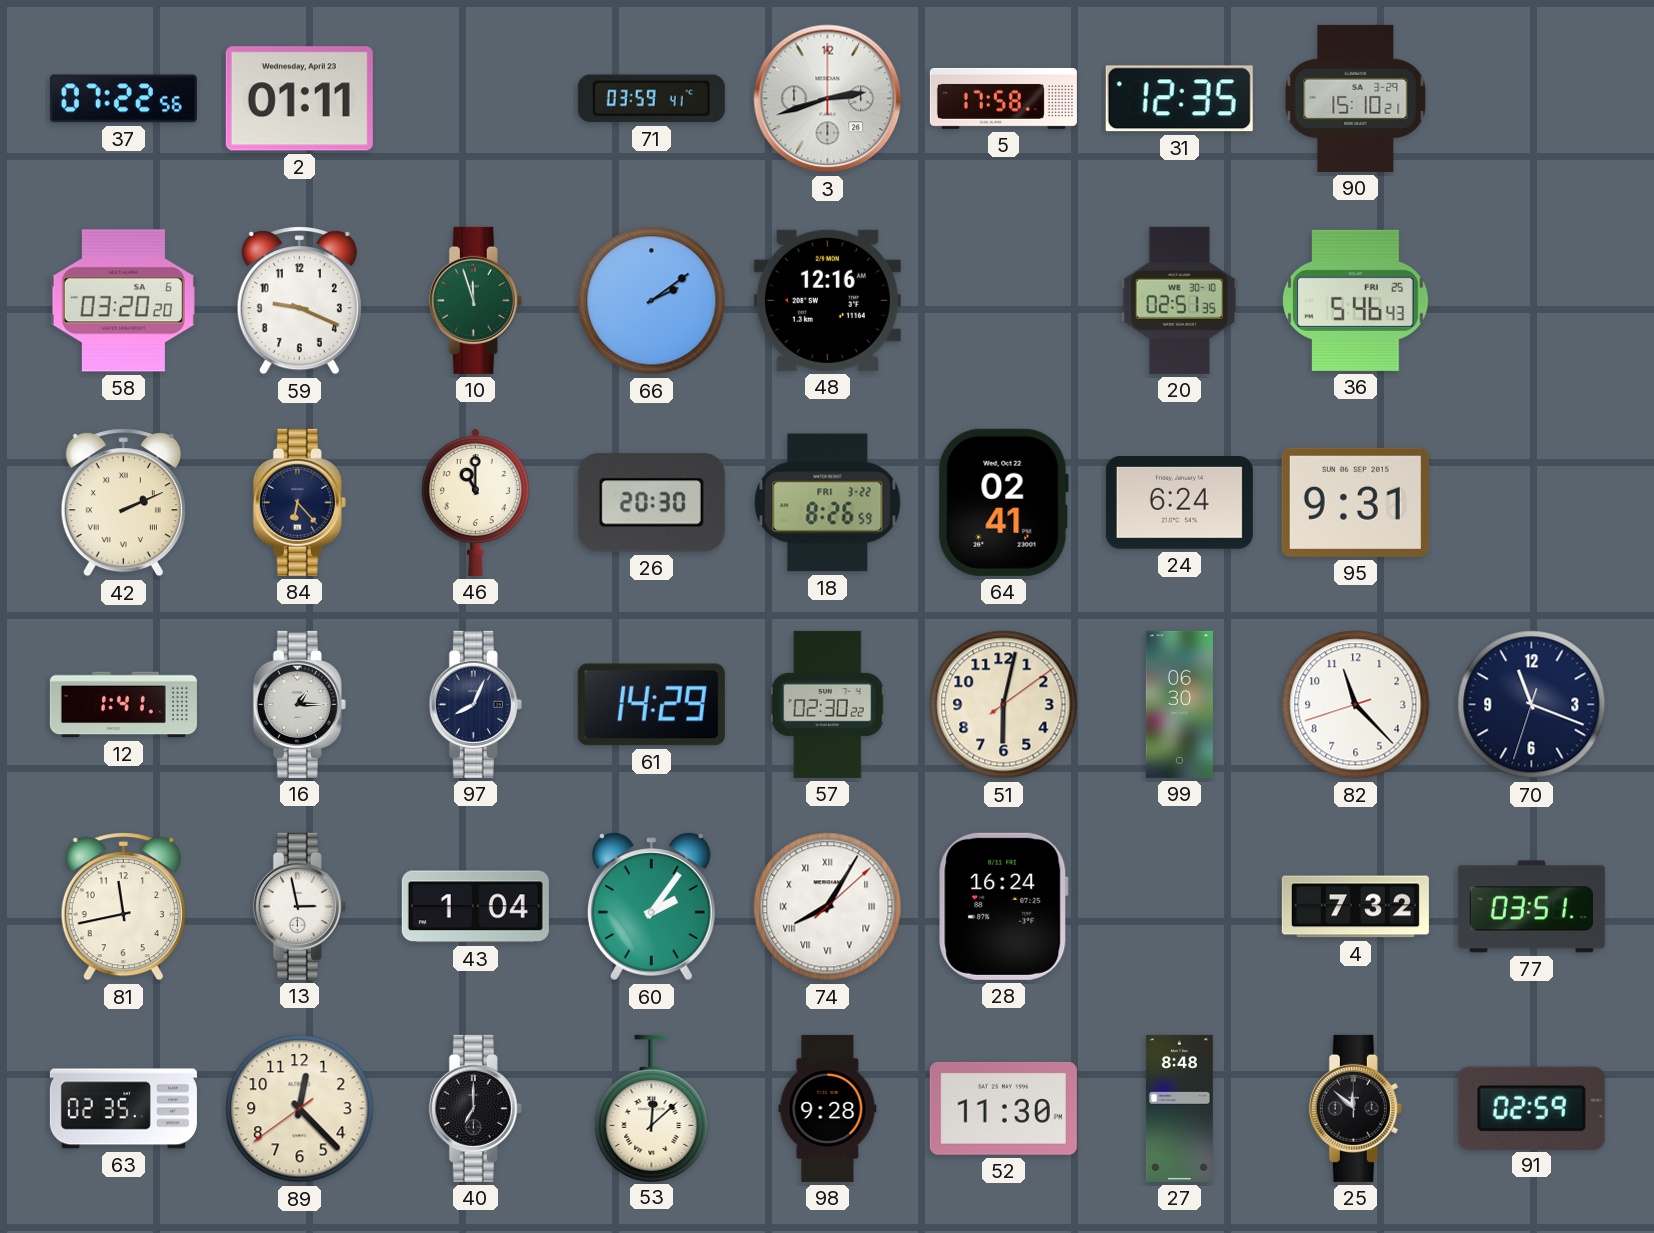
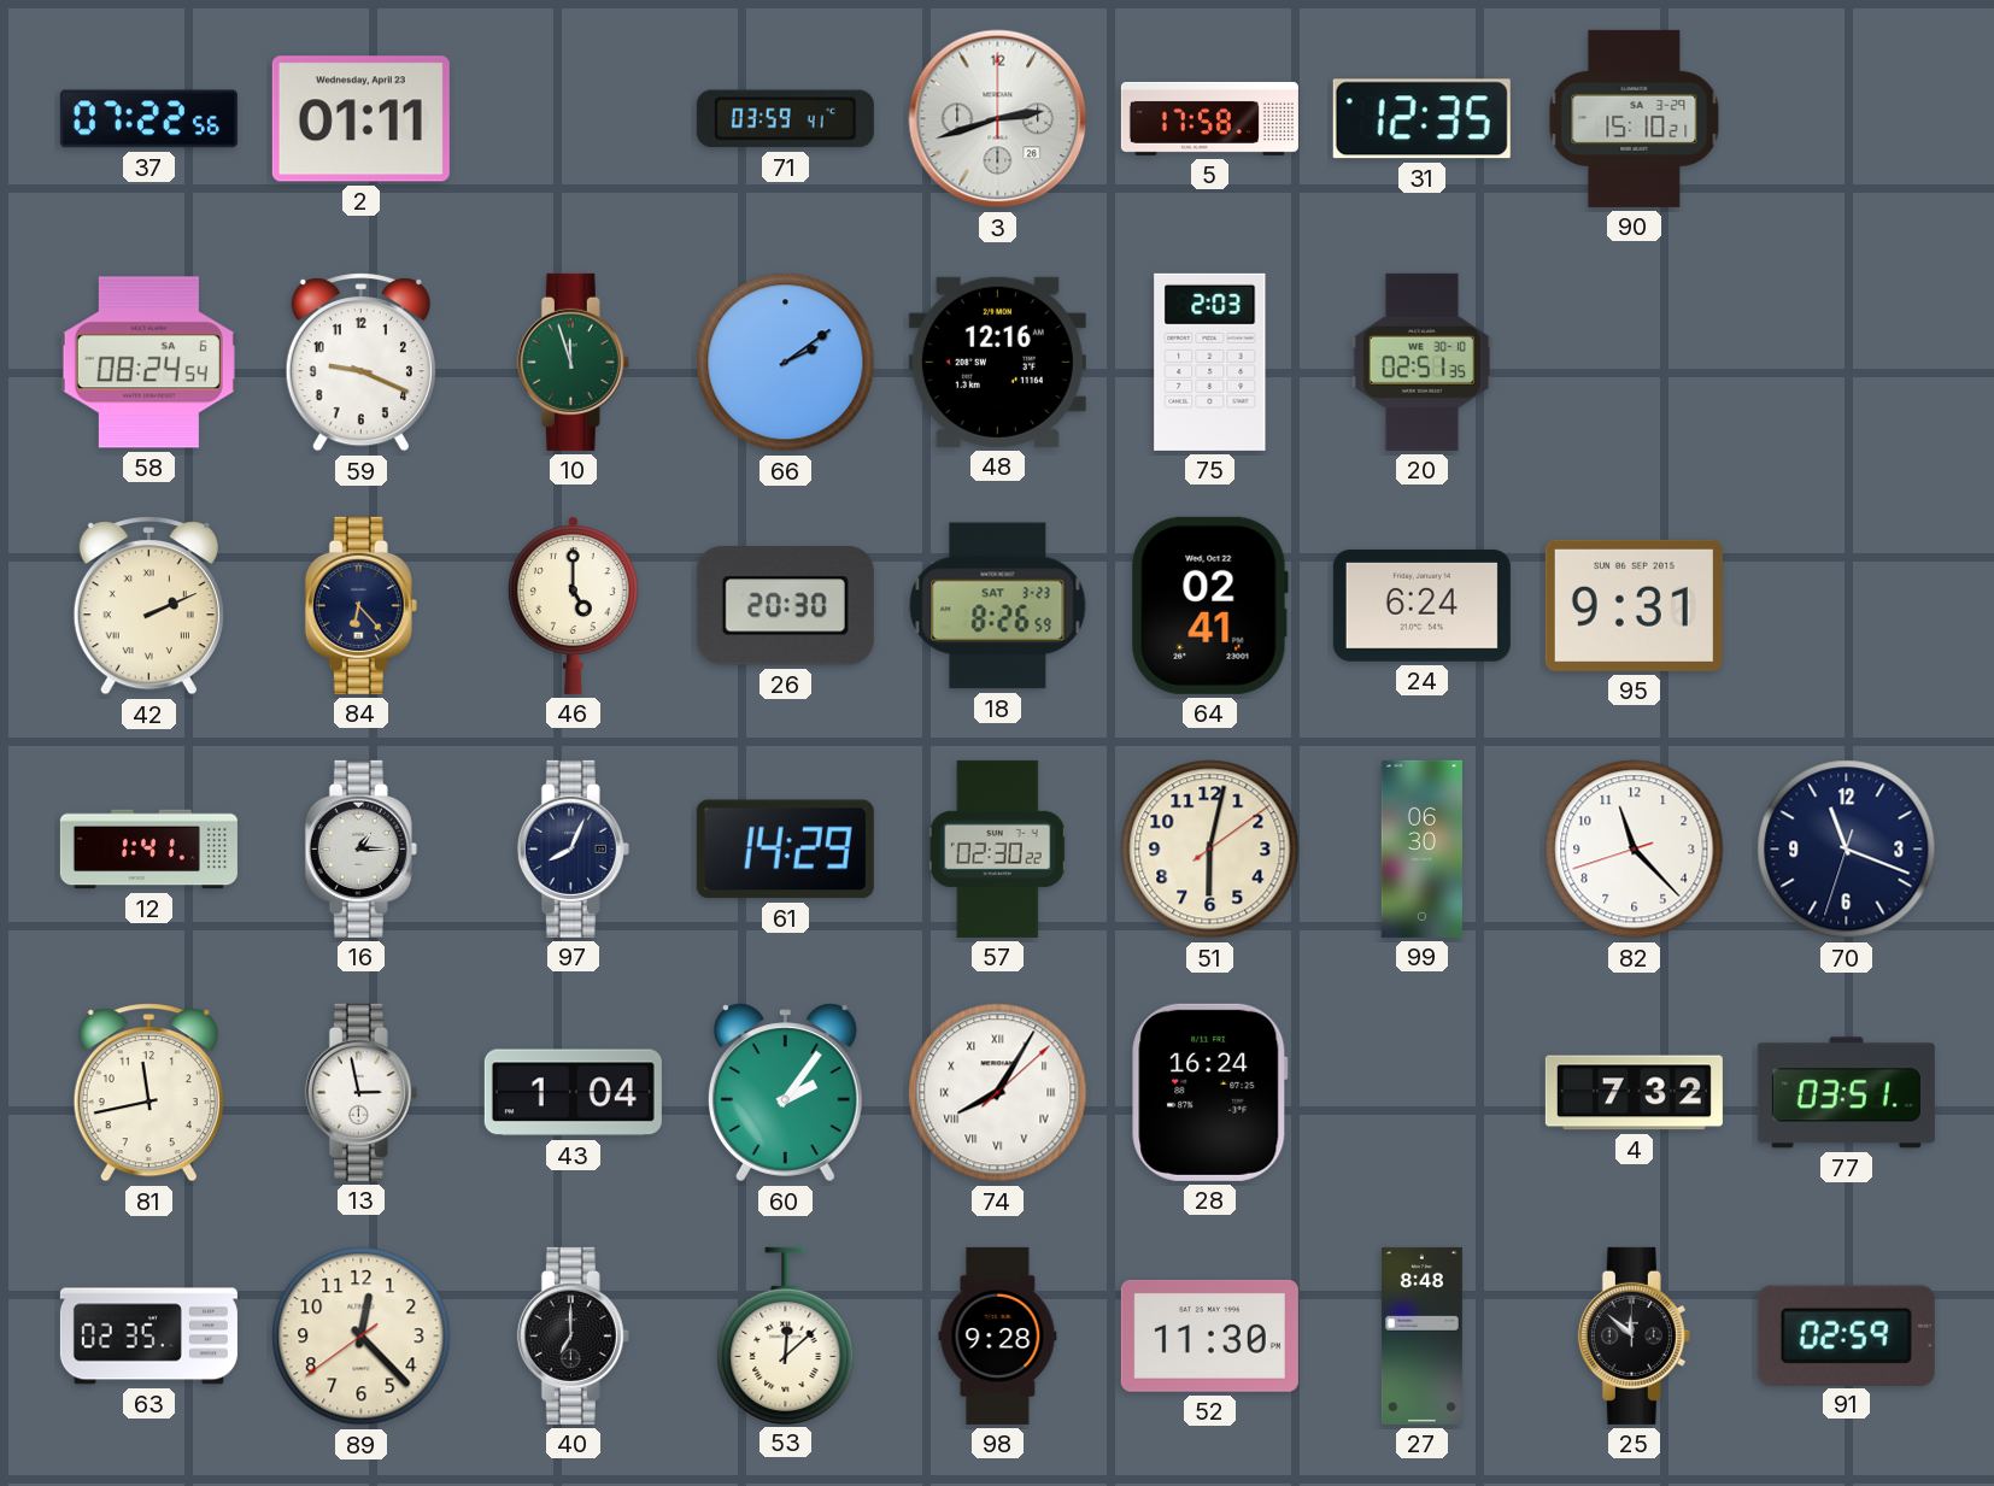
58: 03:20 -> 08:24
75: none -> 2:03
36: 5:46 -> none
46: 11:00 -> 5:00
18 date: FRI 3-22 -> SAT 3-23
